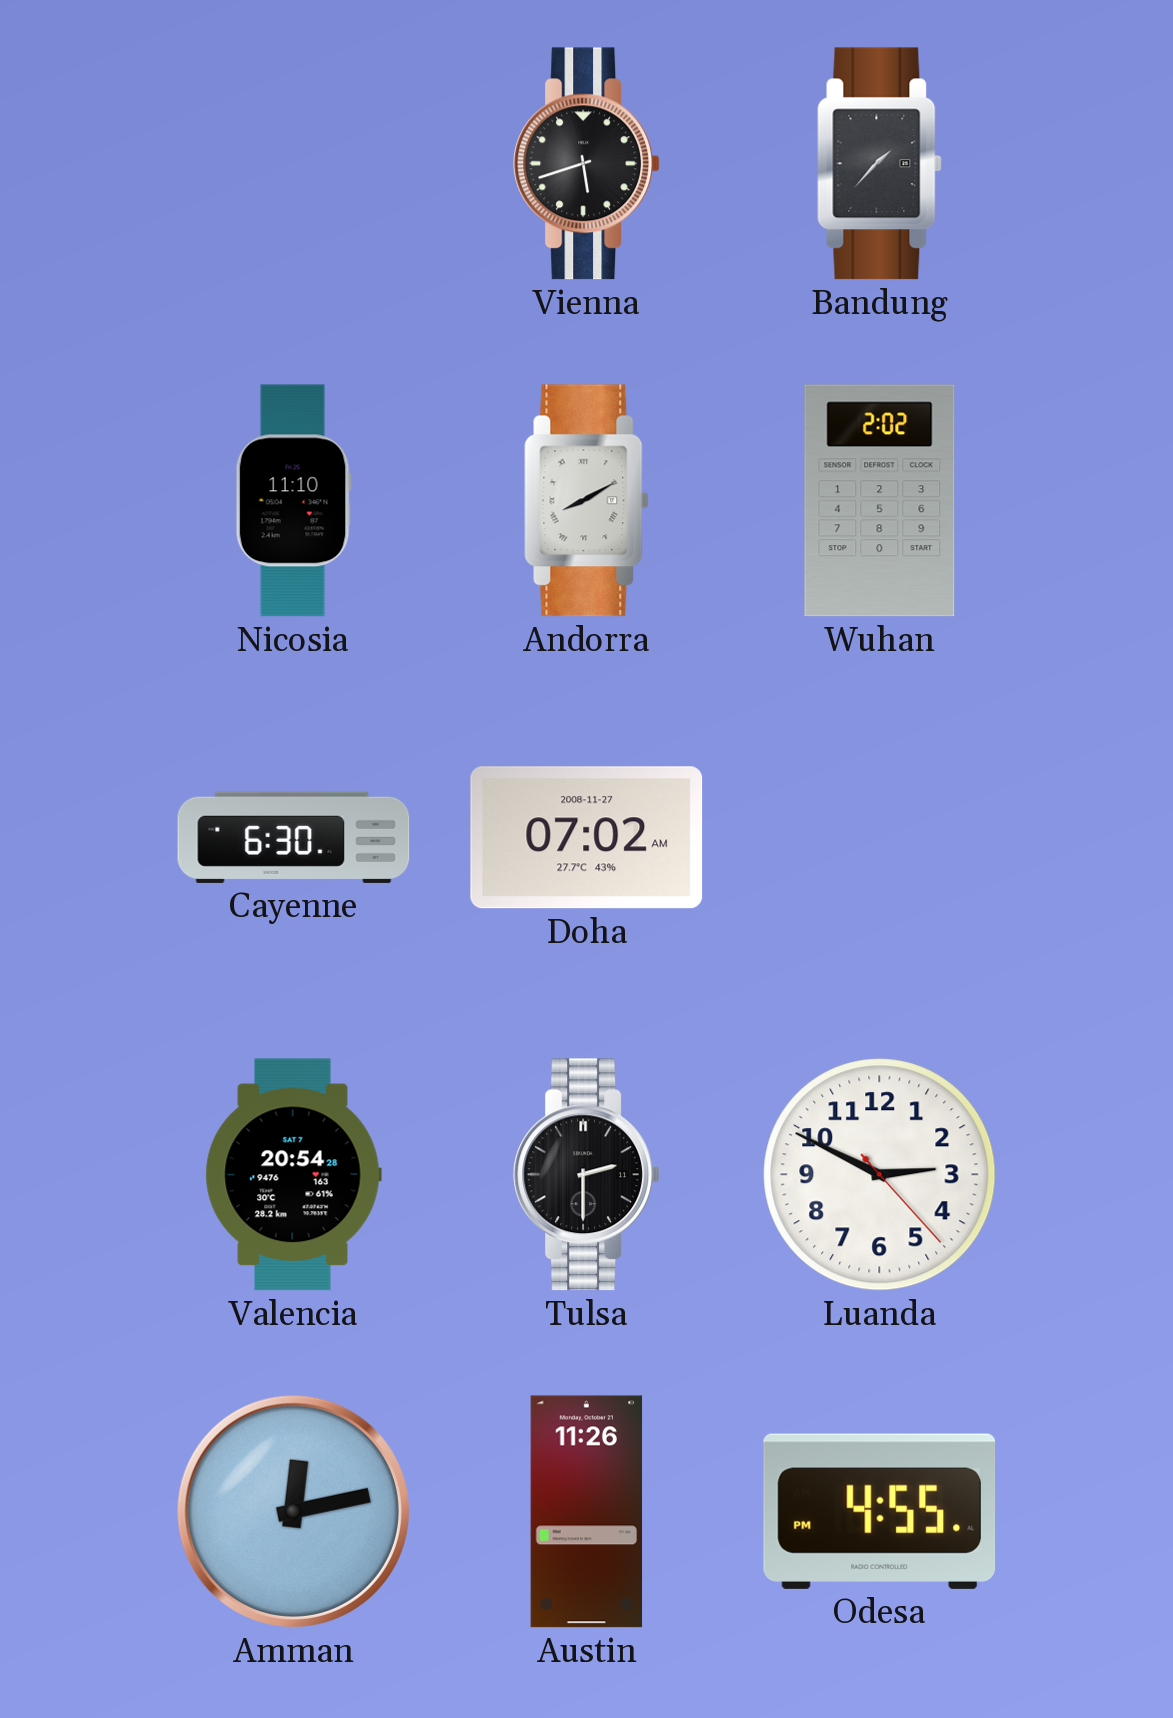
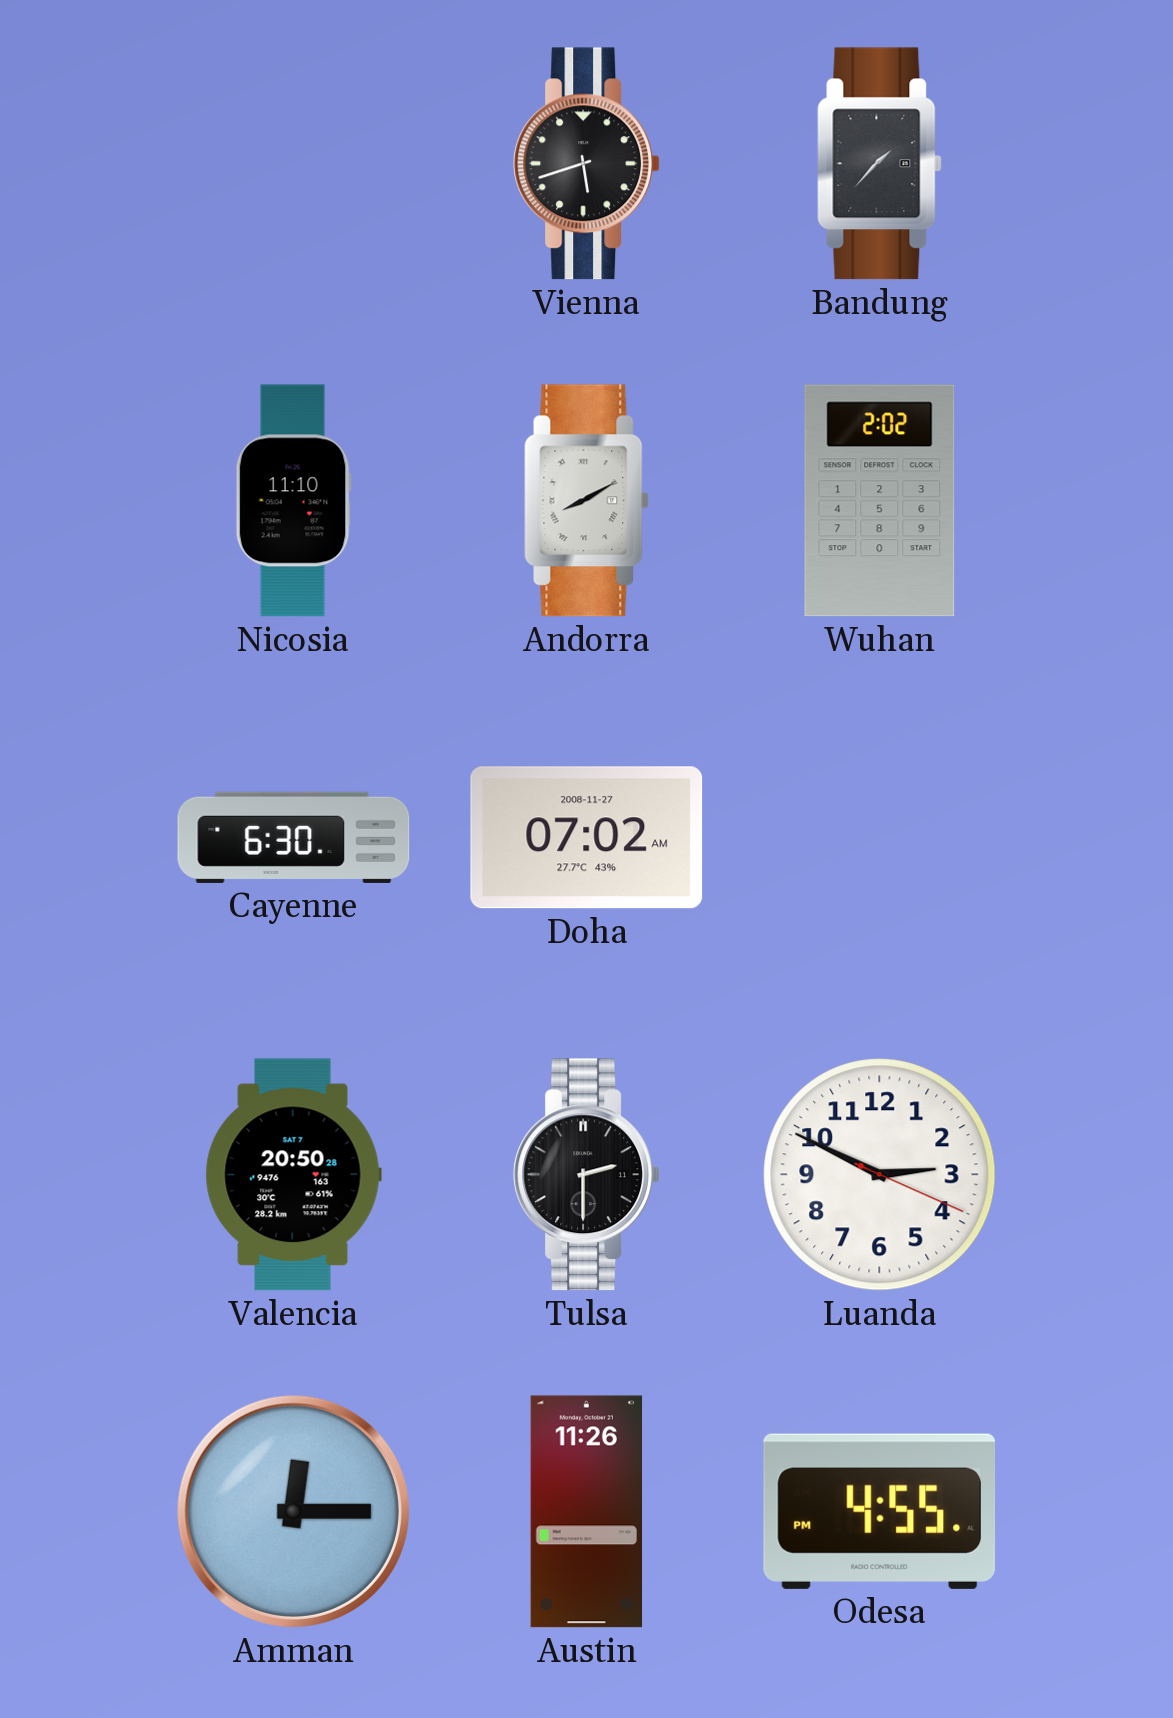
Valencia: 20:54 -> 20:50
Luanda: 2:49:23 -> 2:49:19
Amman: 12:13 -> 12:15
